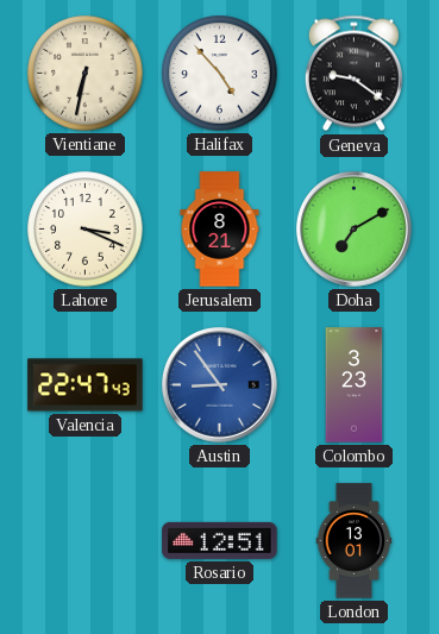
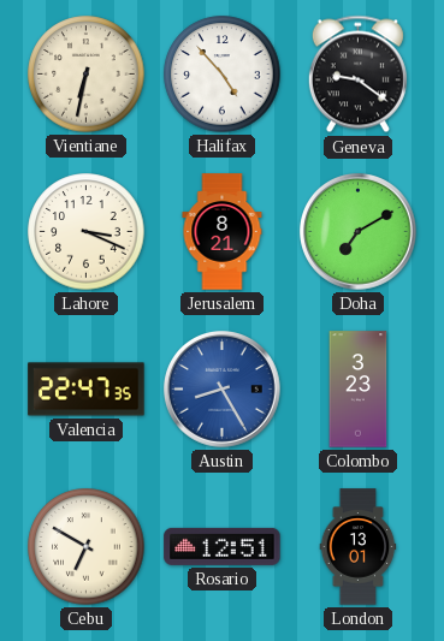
Valencia: 22:47:43 -> 22:47:35
Austin: 8:54 -> 8:25
Cebu: none -> 6:50
